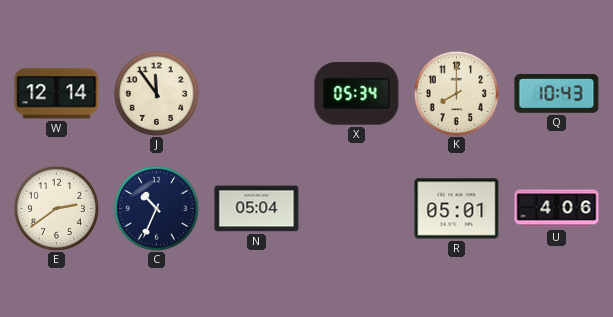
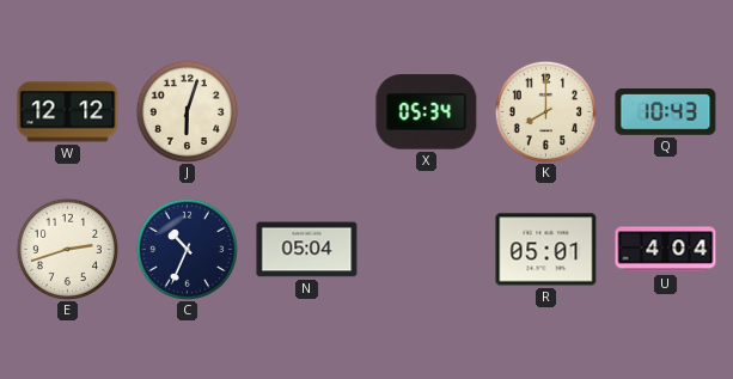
W: 12:14 -> 12:12
J: 11:54 -> 6:03
E: 2:39 -> 2:42
U: 4:06 -> 4:04
